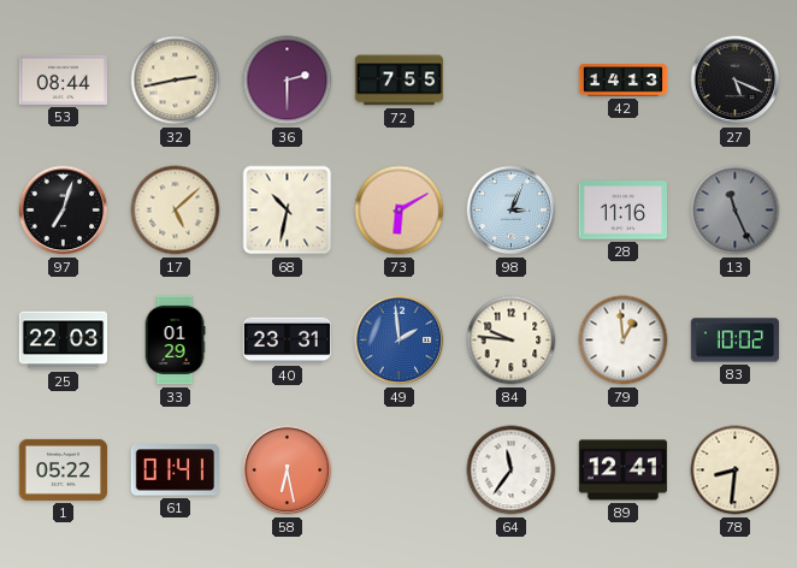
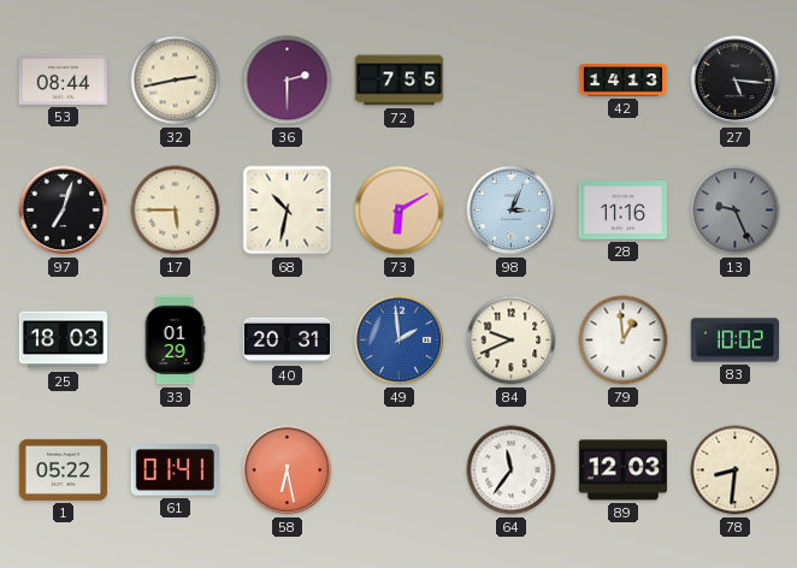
27: 5:19 -> 5:16
17: 5:08 -> 5:45
13: 11:26 -> 9:26
25: 22:03 -> 18:03
40: 23:31 -> 20:31
84: 9:46 -> 9:41
89: 12:41 -> 12:03
